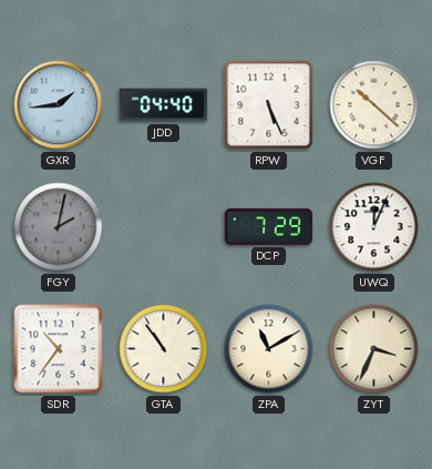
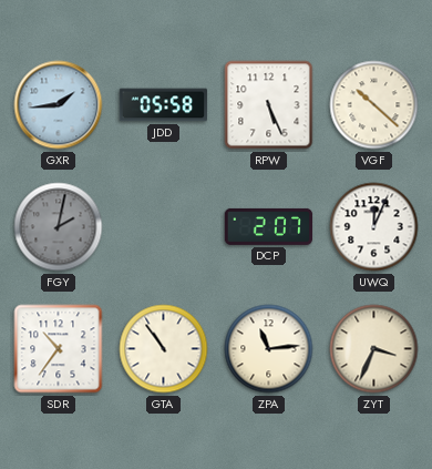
JDD: 04:40 -> 05:58
DCP: 7:29 -> 2:07
ZPA: 11:10 -> 11:14
